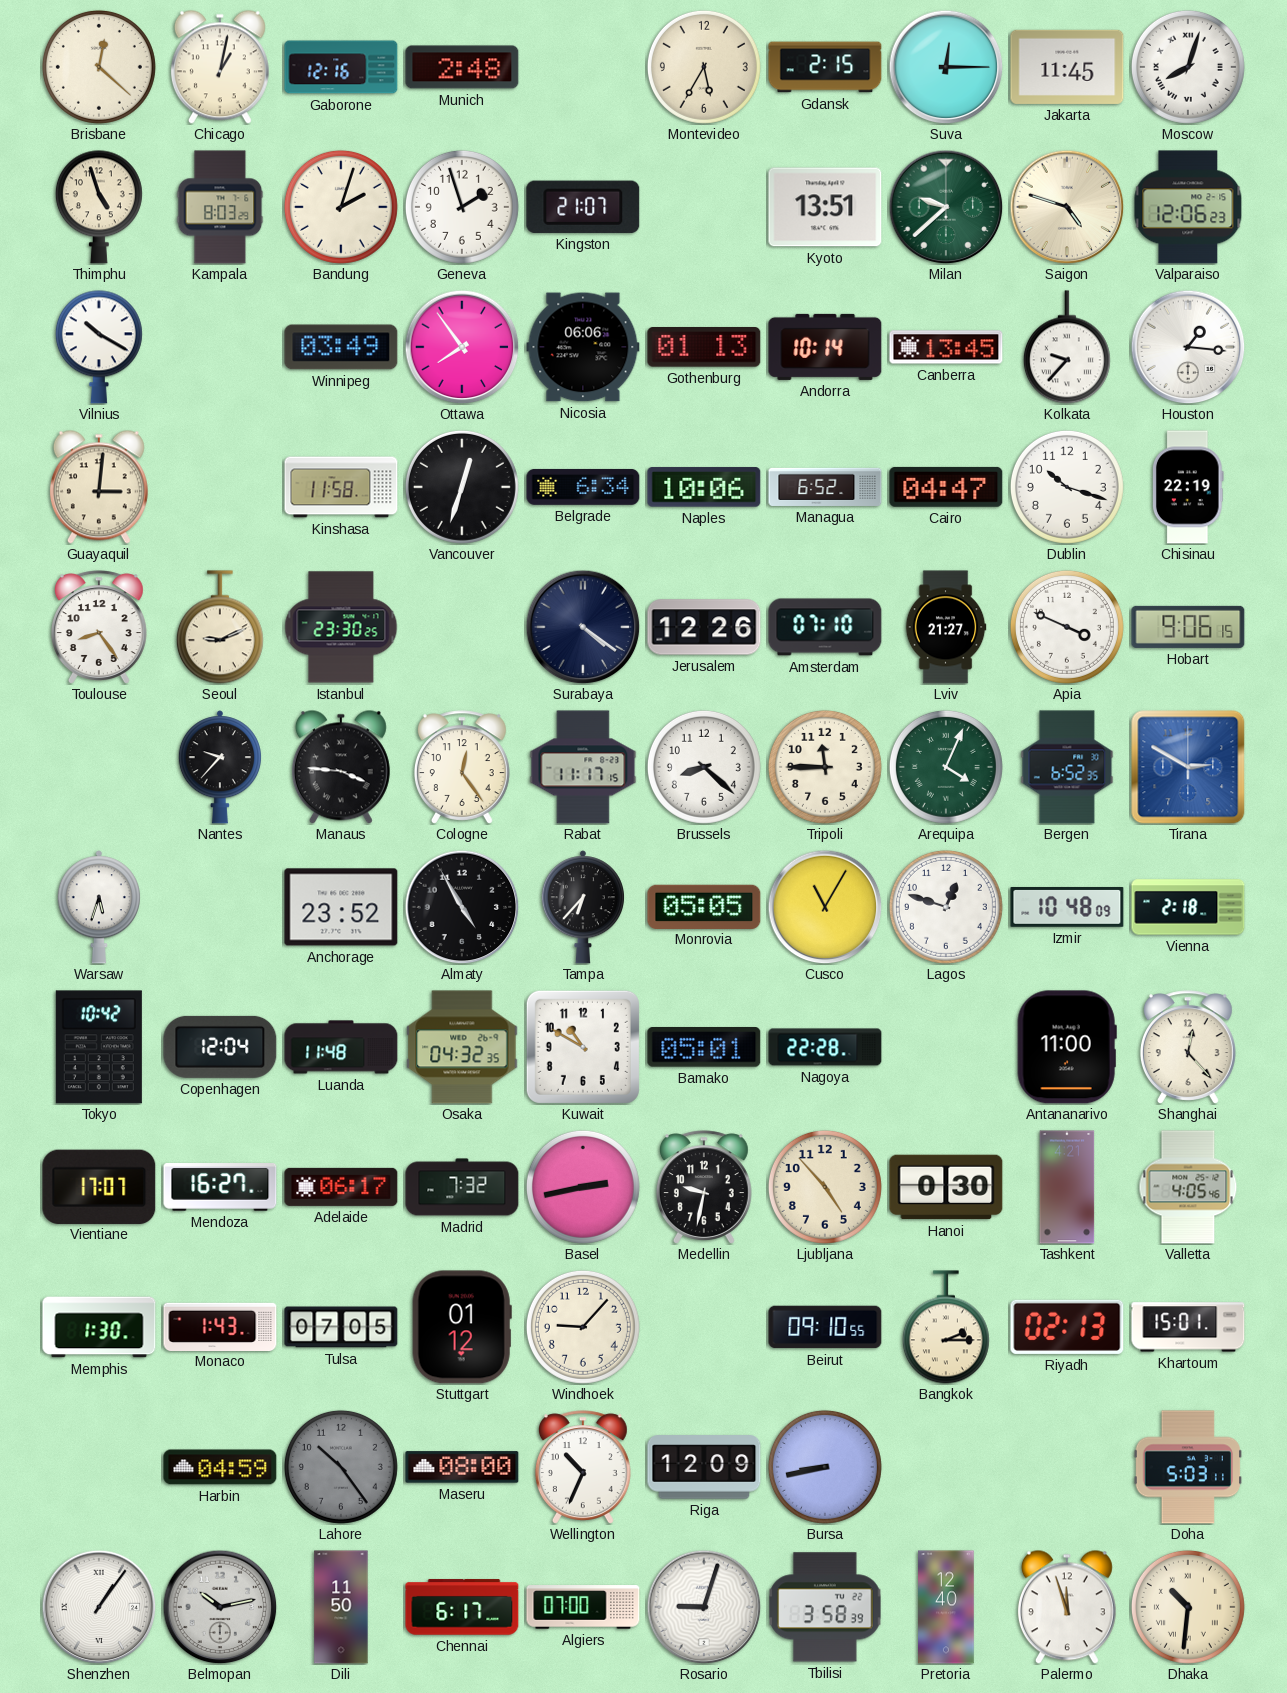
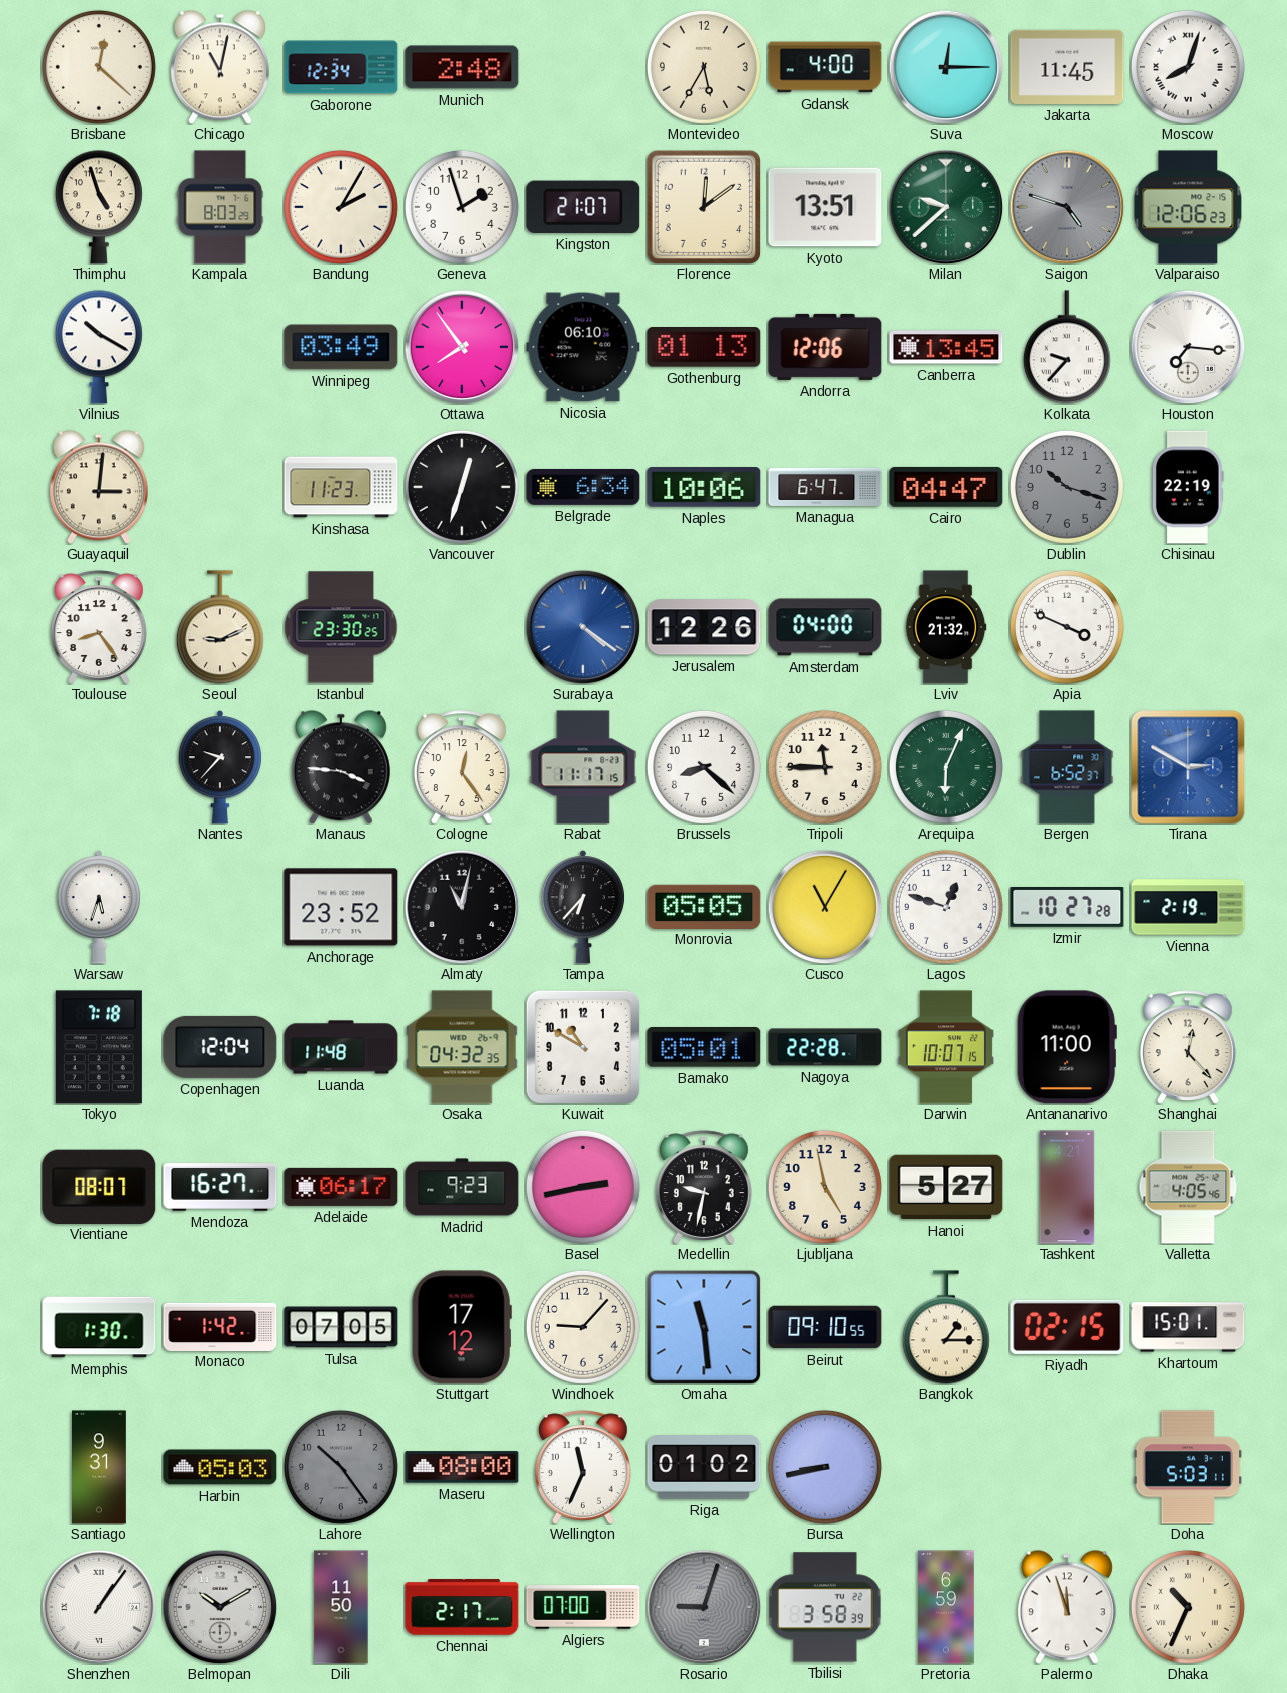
Chicago: 1:02 -> 11:02
Gaborone: 12:16 -> 12:34
Gdansk: 2:15 -> 4:00
Bandung: 2:03 -> 2:05
Florence: none -> 12:09
Saigon dial: cream -> grey
Nicosia: 06:06 -> 06:10
Andorra: 10:14 -> 12:06
Houston: 1:16 -> 7:16
Kinshasa: 11:58 -> 11:23
Managua: 6:52 -> 6:47
Dublin dial: white -> grey
Surabaya dial: navy -> blue
Amsterdam: 07:10 -> 04:00
Lviv: 21:27 -> 21:32
Hobart: 9:06 -> none
Arequipa: 4:04 -> 6:04
Bergen: 6:52:35 -> 6:52:37
Almaty: 4:55 -> 11:02
Izmir: 10:48 -> 10:27
Vienna: 2:18 -> 2:19
Tokyo: 10:42 -> 7:18
Darwin: none -> 10:07
Vientiane: 17:07 -> 08:07
Madrid: 7:32 -> 9:23
Ljubljana: 4:53 -> 4:58
Hanoi: 0:30 -> 5:27
Monaco: 1:43 -> 1:42
Stuttgart: 01:12 -> 17:12
Omaha: none -> 11:29
Bangkok: 2:15 -> 1:15
Riyadh: 02:13 -> 02:15
Santiago: none -> 9:31
Harbin: 04:59 -> 05:03
Wellington: 10:34 -> 11:34
Riga: 12:09 -> 01:02
Belmopan: 10:13 -> 10:10
Chennai: 6:17 -> 2:17
Rosario dial: white -> grey
Pretoria: 12:40 -> 6:59
Dhaka: 10:31 -> 10:34
